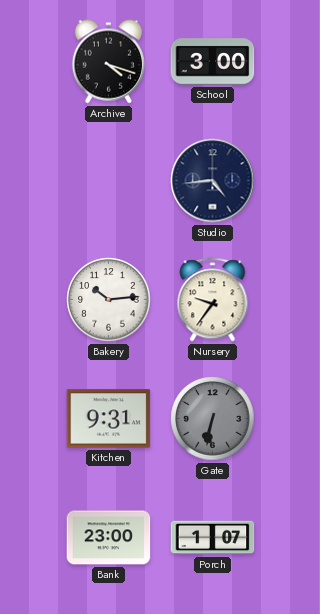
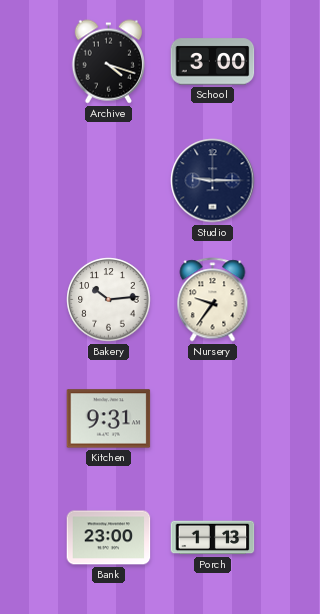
Studio: 4:44 -> 9:15
Gate: 6:32 -> none
Porch: 1:07 -> 1:13
